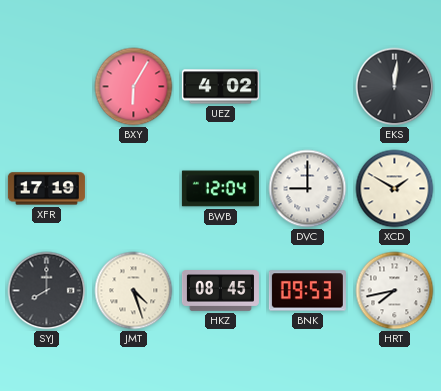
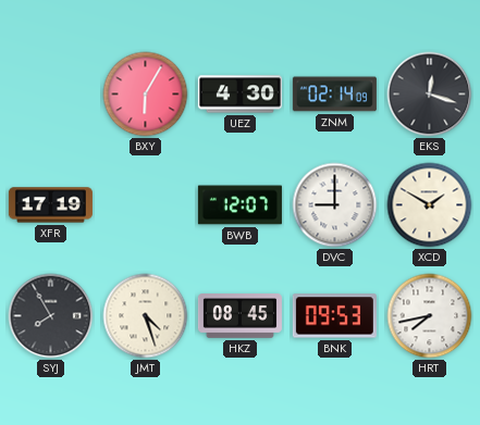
UEZ: 4:02 -> 4:30
ZNM: none -> 02:14
EKS: 12:01 -> 12:18
BWB: 12:04 -> 12:07
SYJ: 8:00 -> 7:55
